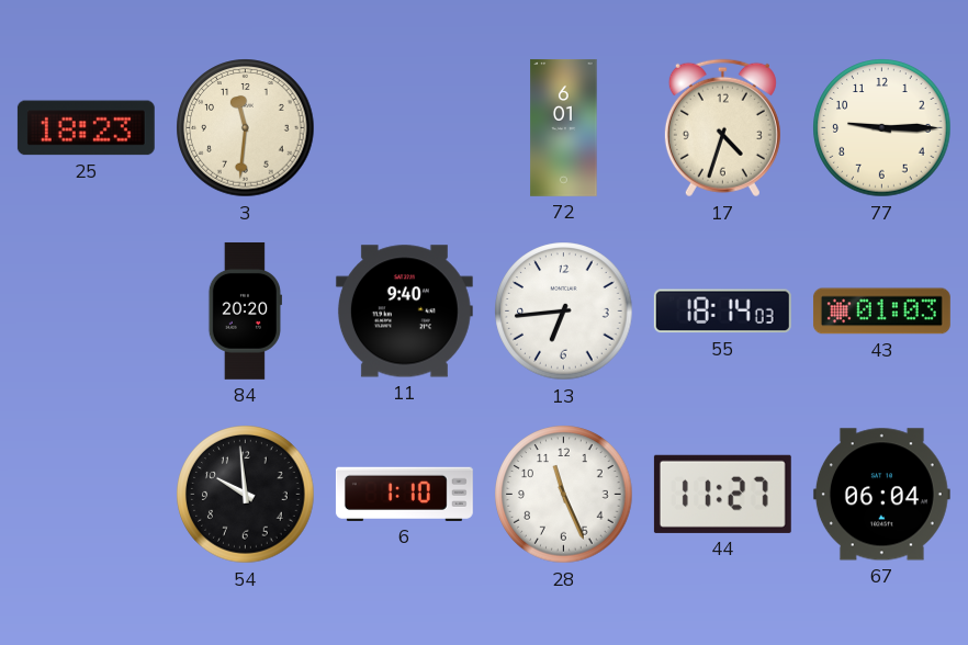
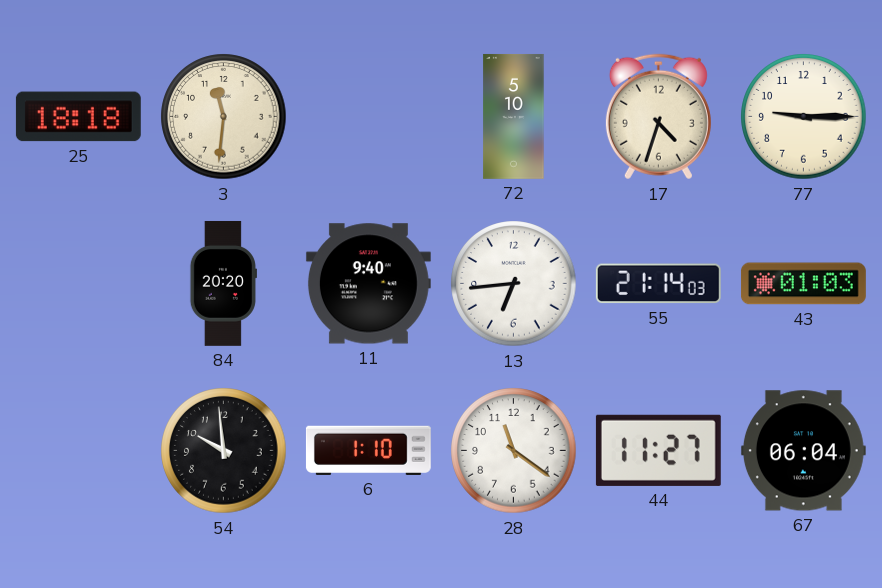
25: 18:23 -> 18:18
72: 6:01 -> 5:10
55: 18:14 -> 21:14
28: 11:26 -> 11:21
